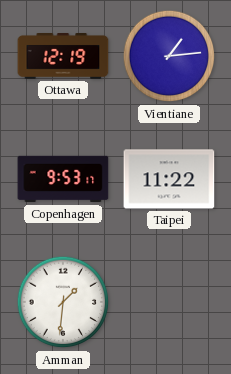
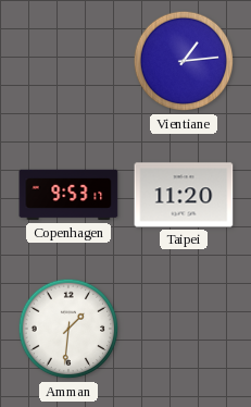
Ottawa: 12:19 -> none
Taipei: 11:22 -> 11:20
